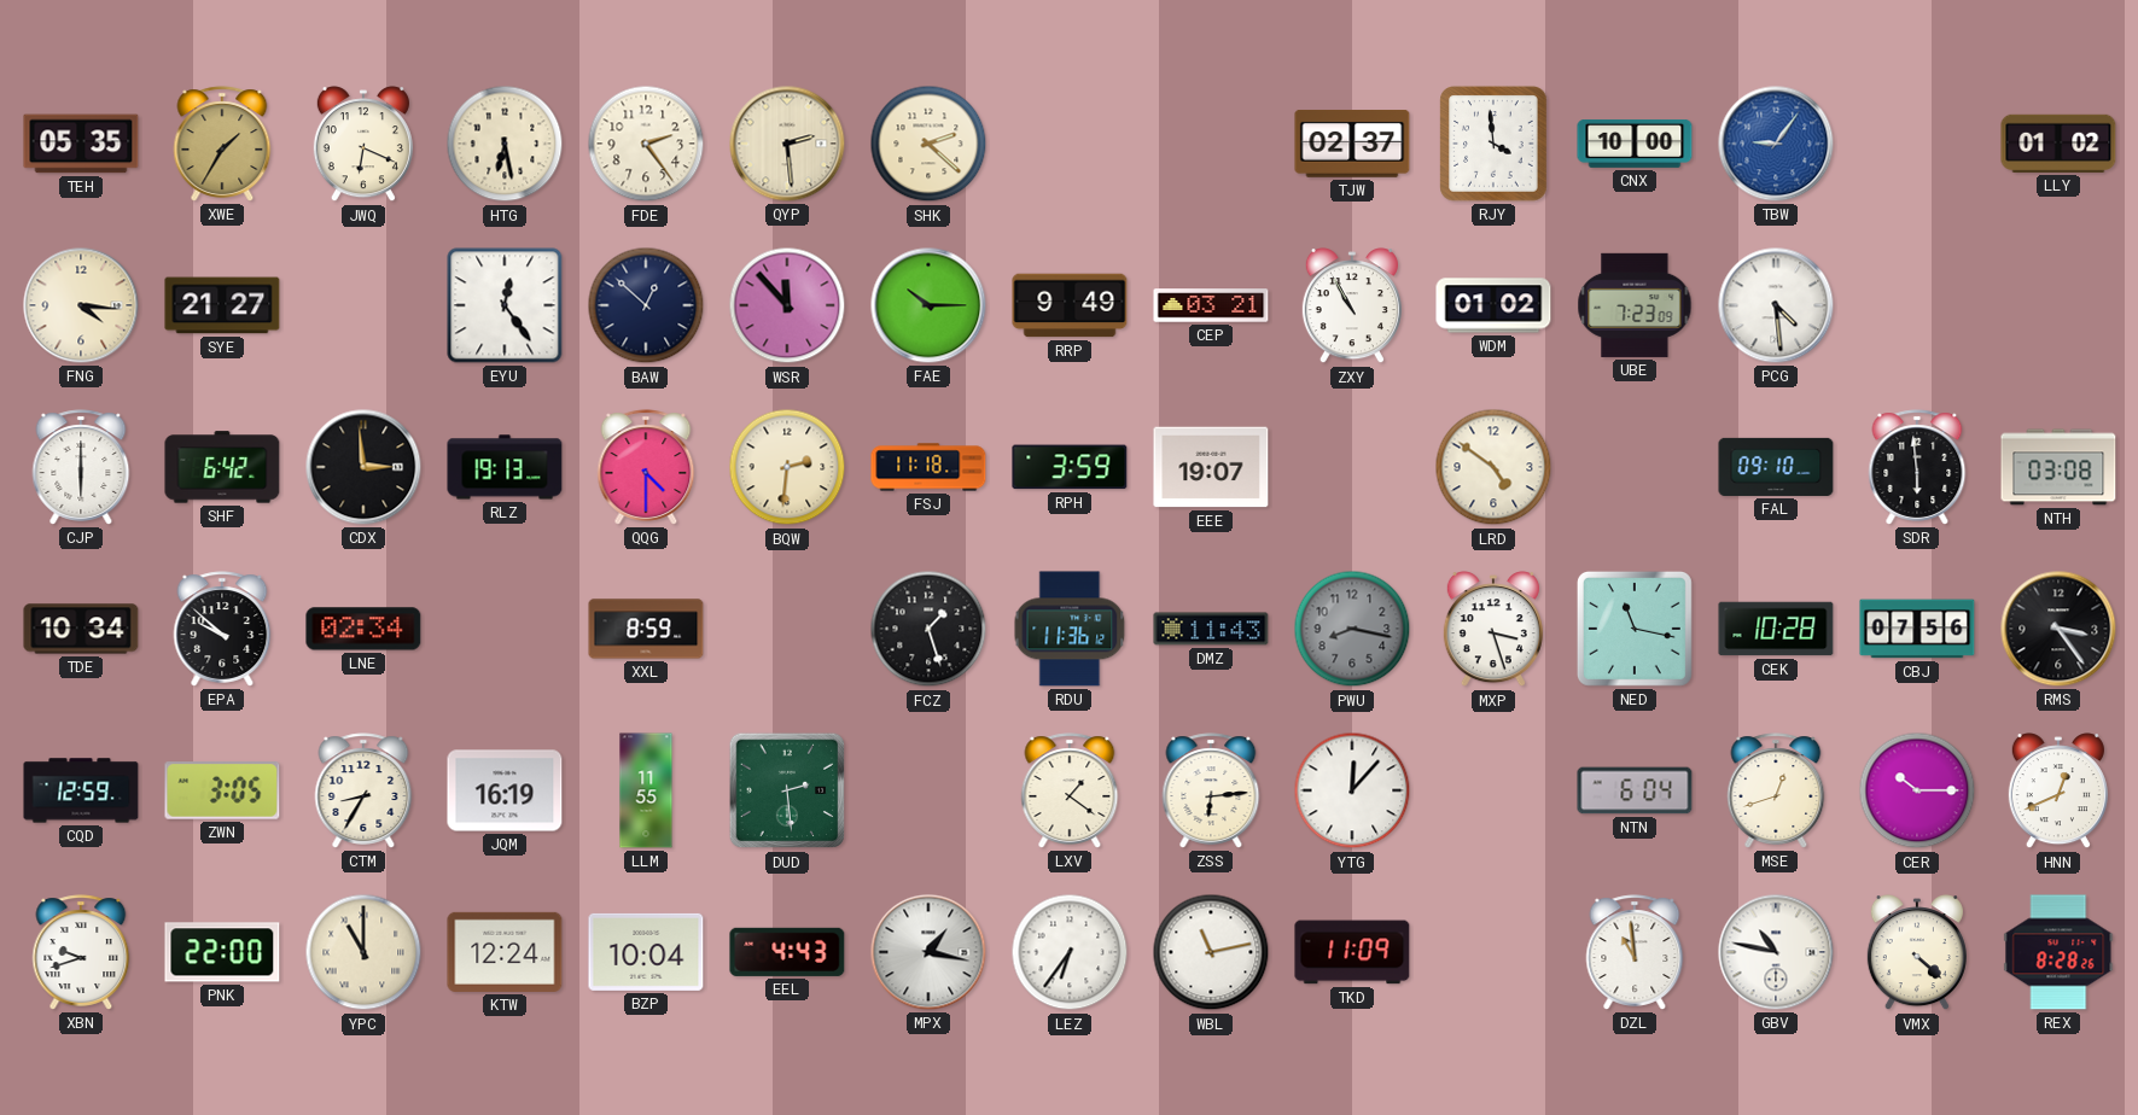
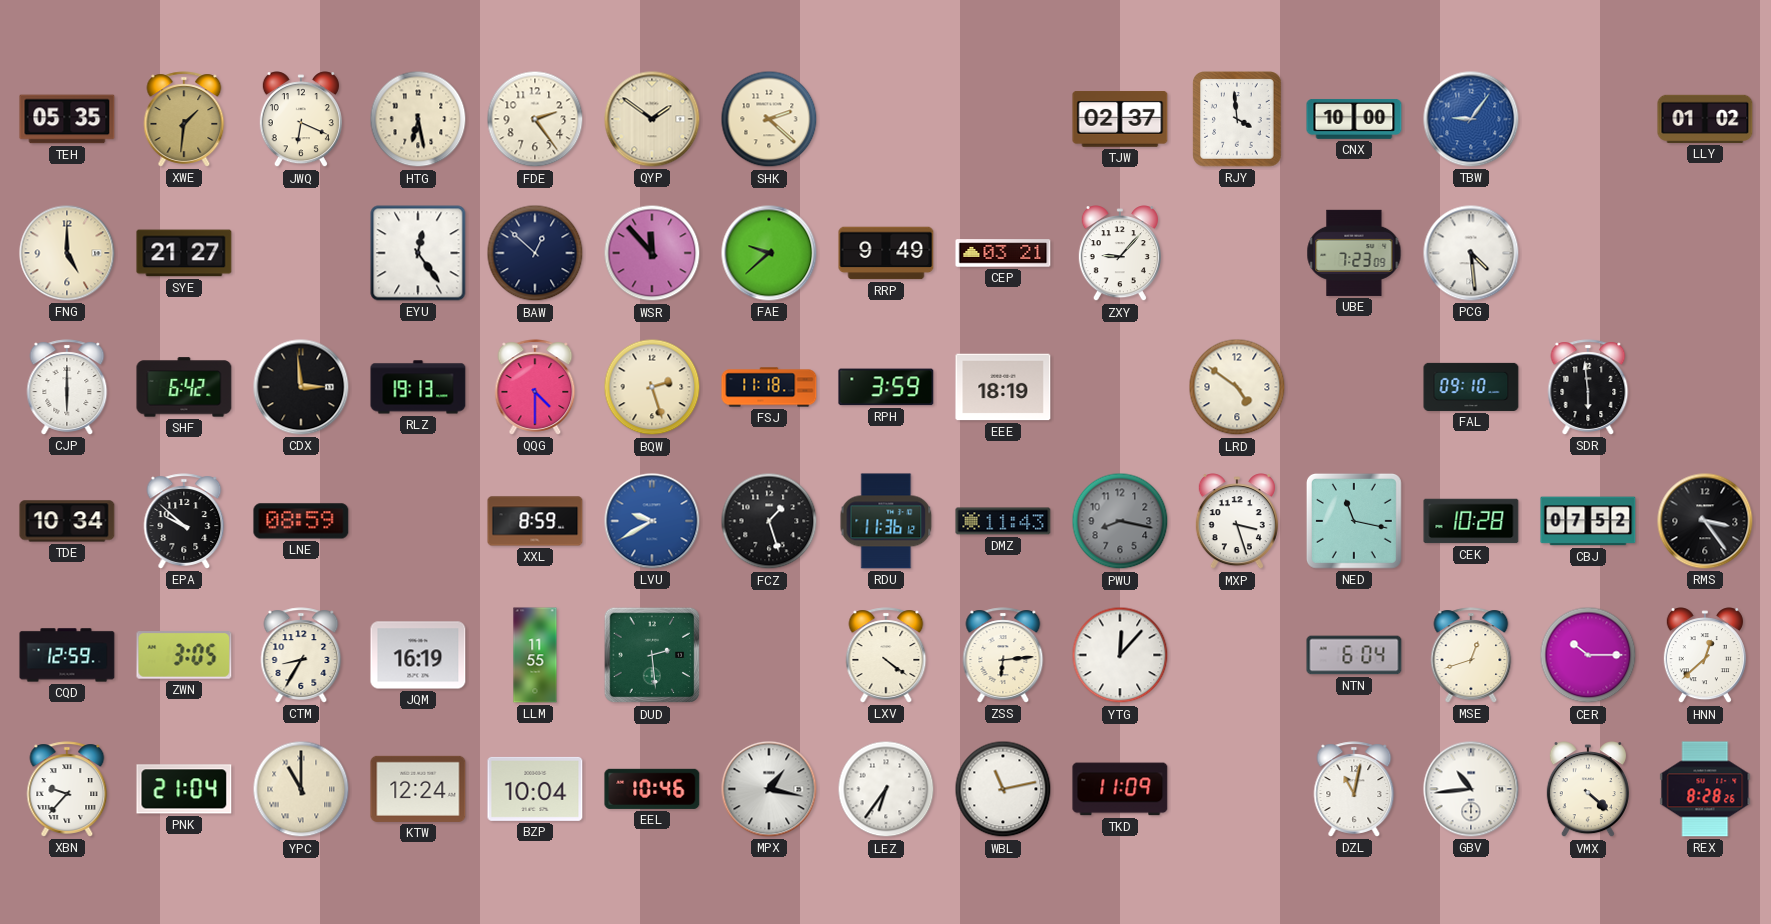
XWE: 1:35 -> 1:31
QYP: 2:29 -> 1:51
FNG: 4:16 -> 5:00
FAE: 10:15 -> 9:38
ZXY: 10:55 -> 9:07
WDM: 01:02 -> none
BQW: 2:31 -> 2:27
EEE: 19:07 -> 18:19
NTH: 03:08 -> none
LNE: 02:34 -> 08:59
LVU: none -> 9:40
CBJ: 07:56 -> 07:52
LXV: 1:21 -> 4:21
HNN: 12:41 -> 12:38
XBN: 9:42 -> 9:37
PNK: 22:00 -> 21:04
EEL: 4:43 -> 10:46
DZL: 10:59 -> 11:02
GBV: 10:47 -> 10:44
